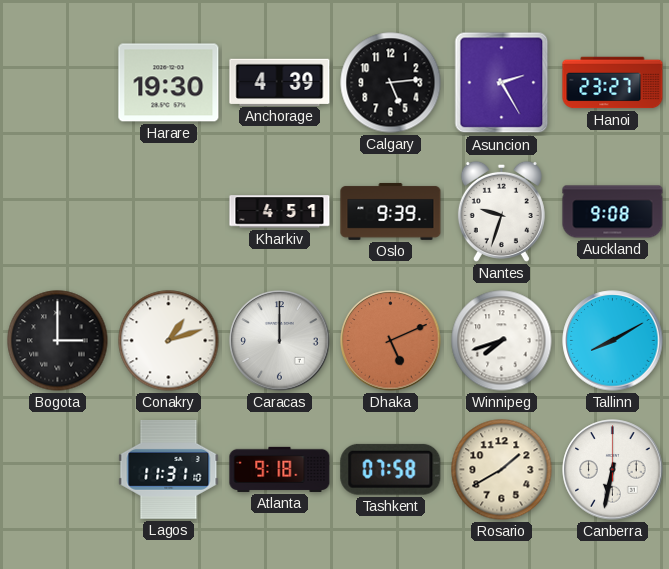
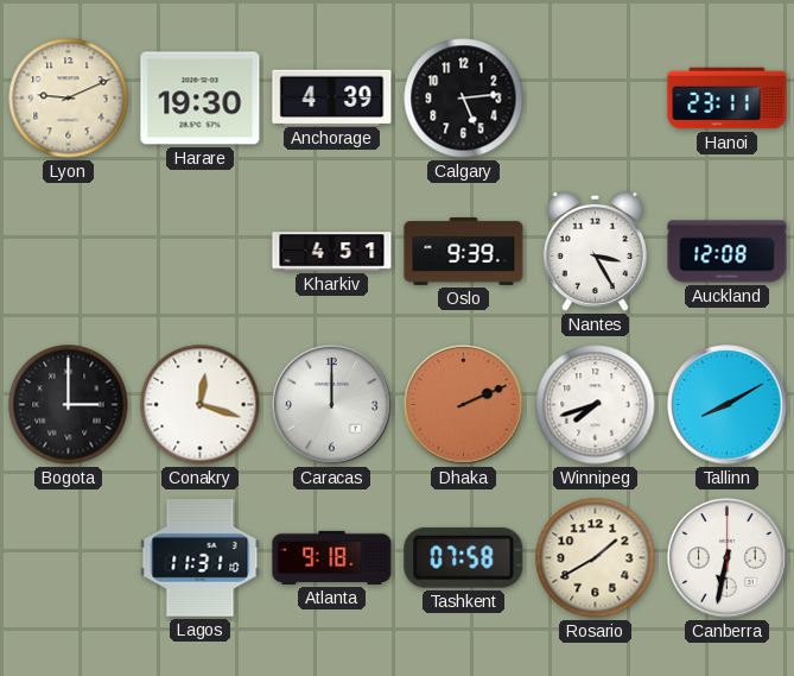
Lyon: none -> 9:11
Asuncion: 2:25 -> none
Hanoi: 23:27 -> 23:11
Nantes: 9:33 -> 3:25
Auckland: 9:08 -> 12:08
Conakry: 1:12 -> 12:18
Dhaka: 5:11 -> 2:11
